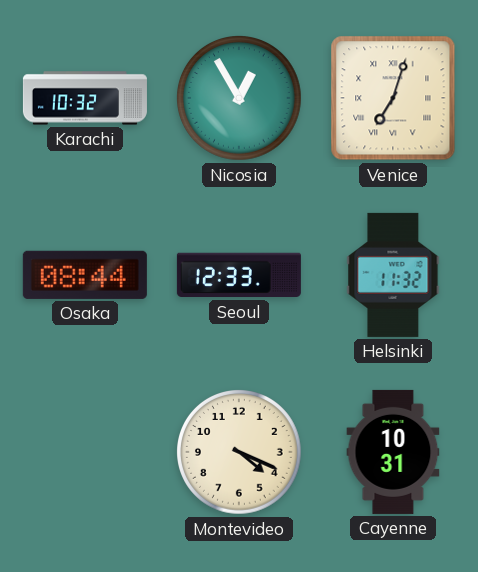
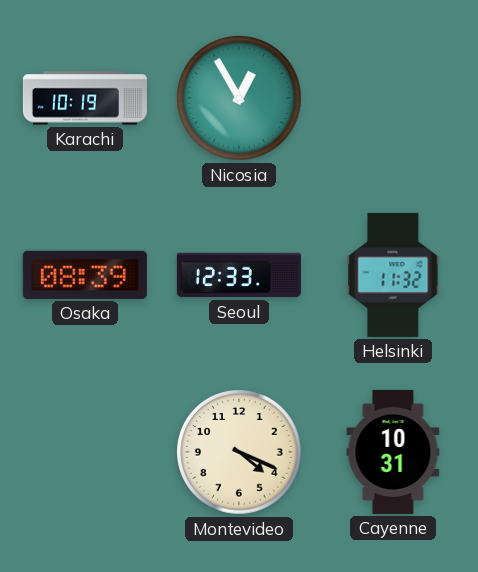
Karachi: 10:32 -> 10:19
Venice: 7:03 -> none
Osaka: 08:44 -> 08:39
